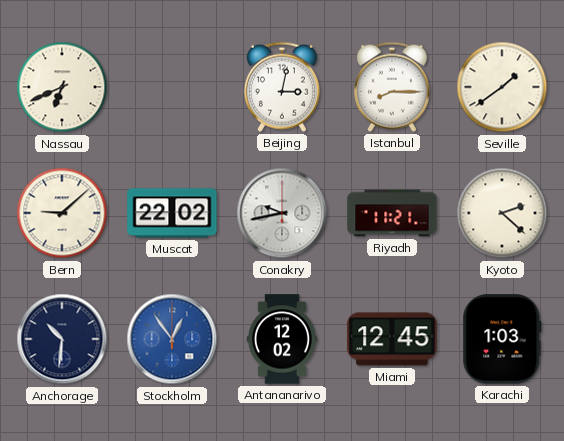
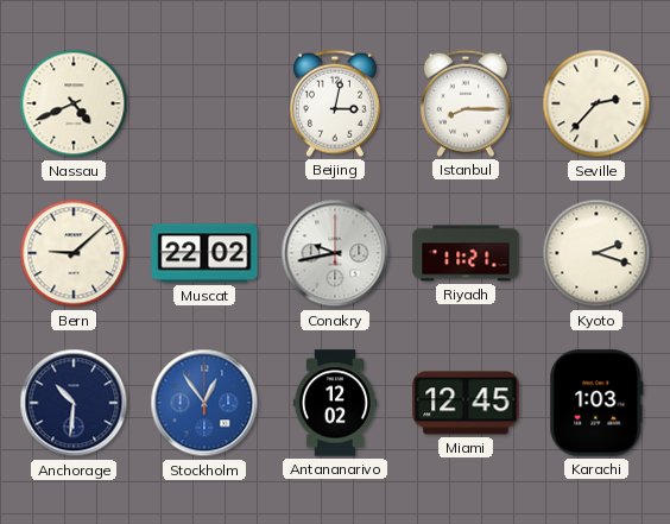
Nassau: 6:41 -> 4:41
Seville: 1:39 -> 2:37
Kyoto: 2:22 -> 2:18
